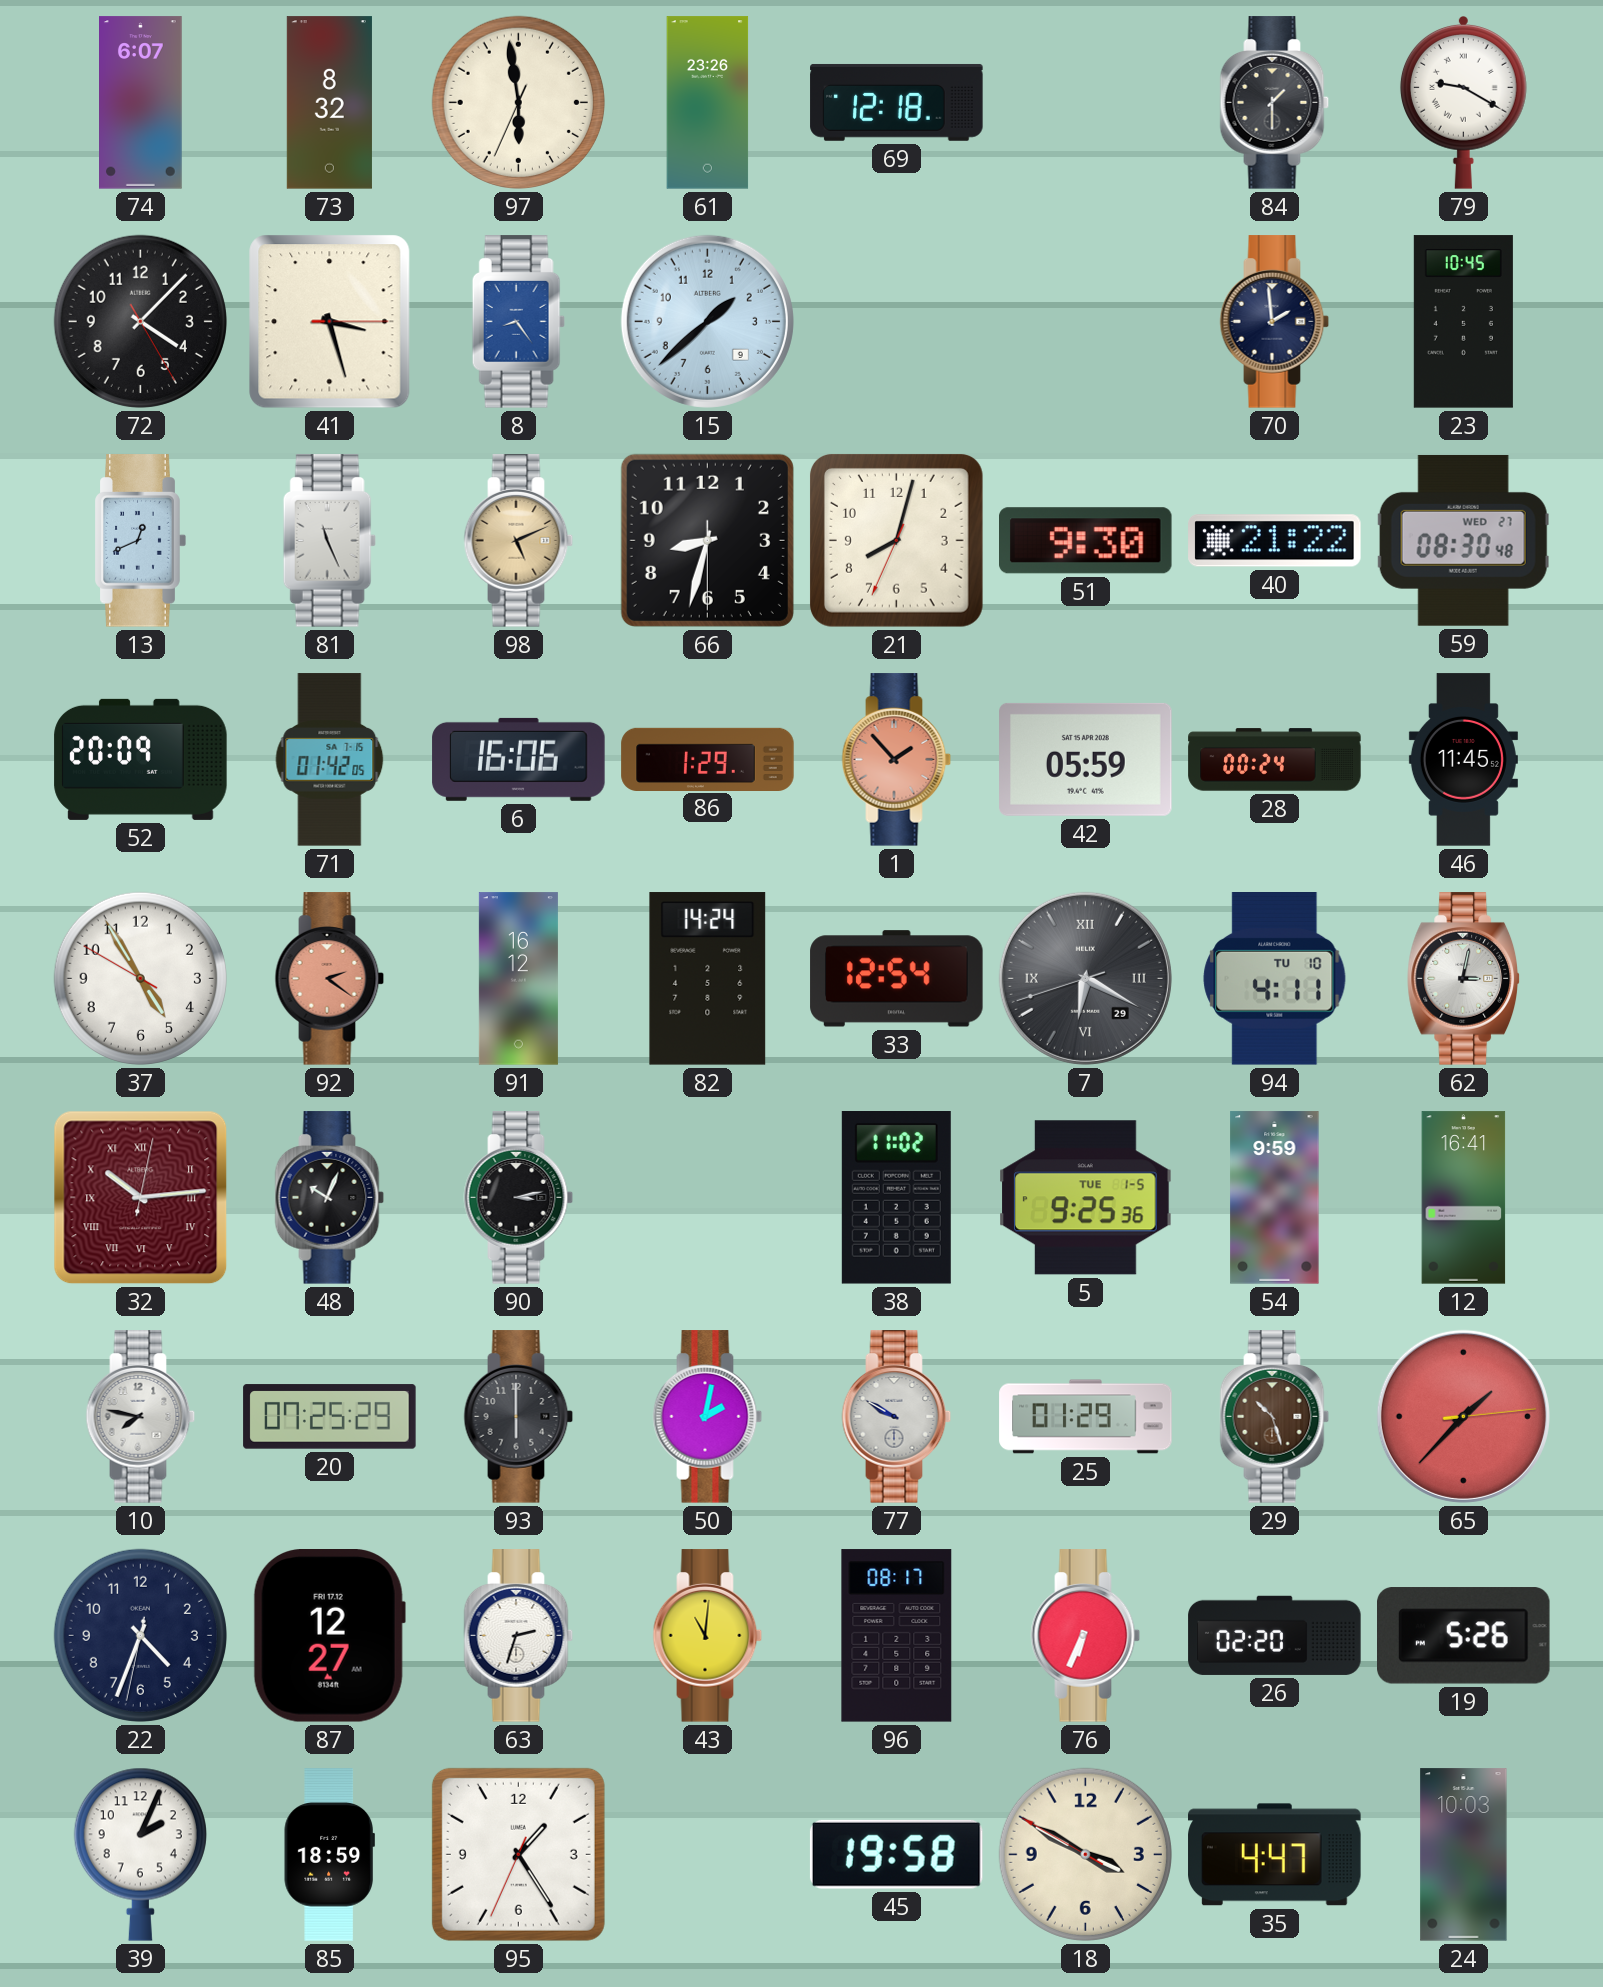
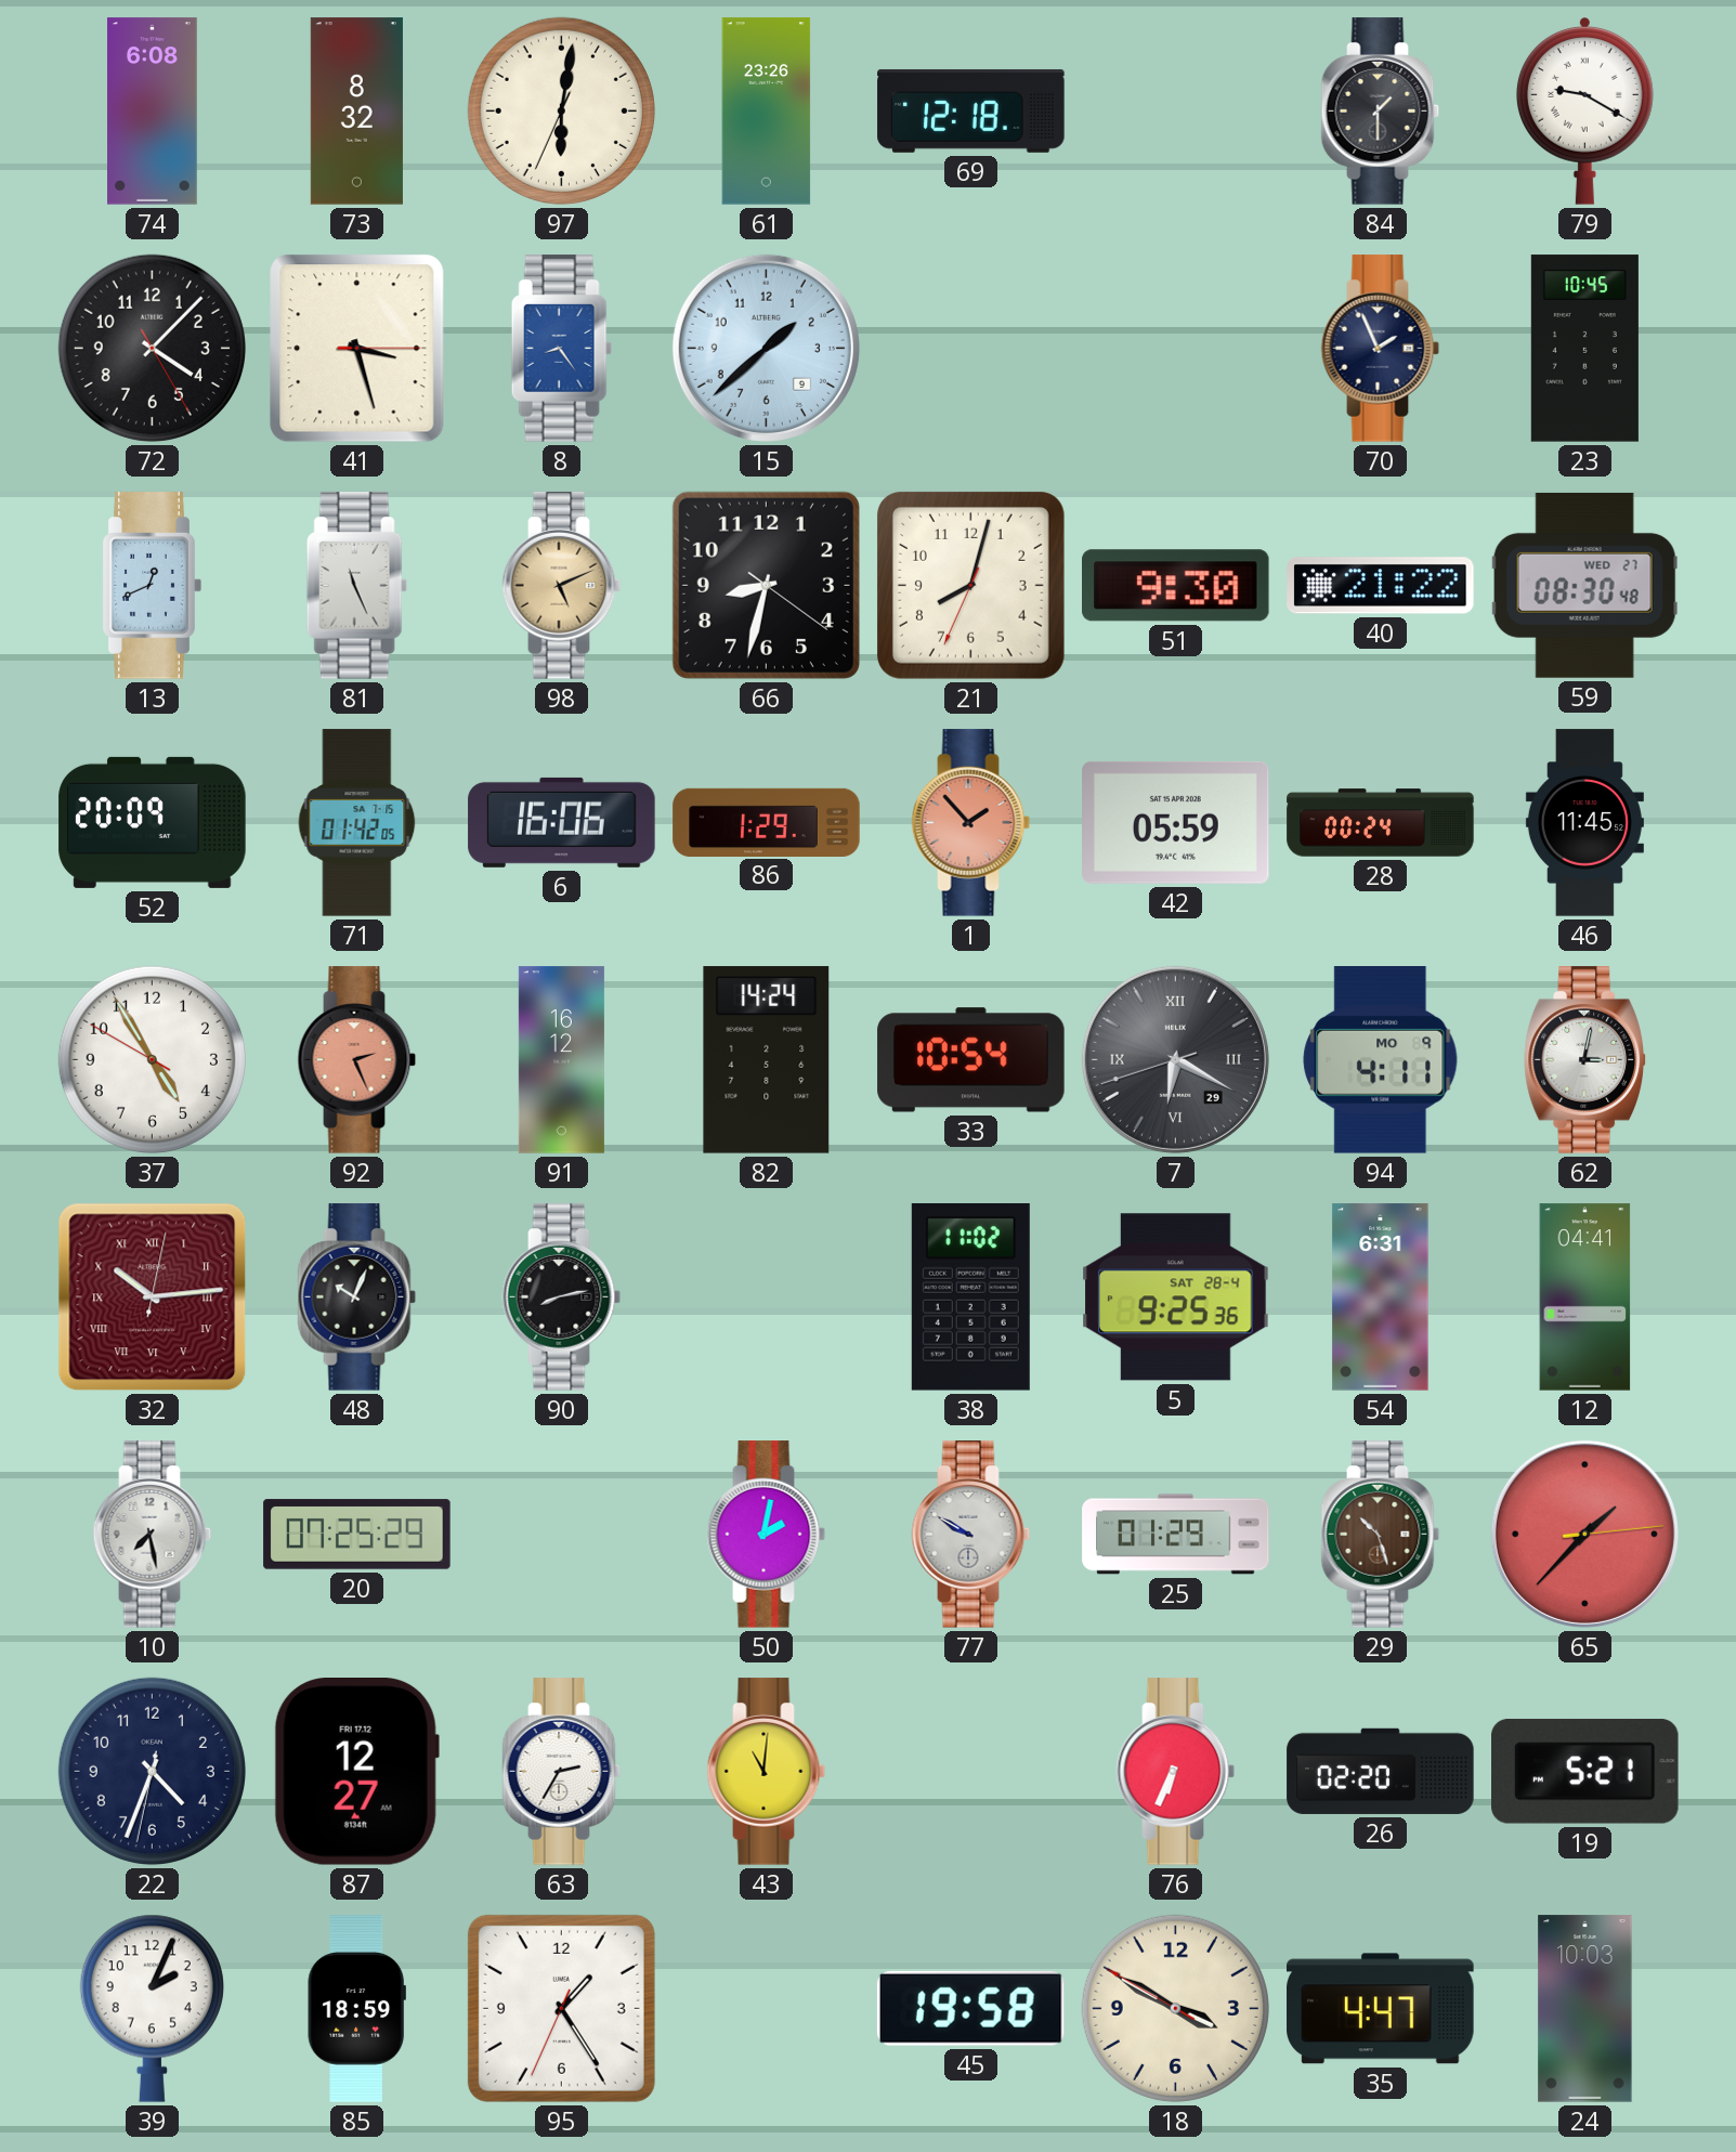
74: 6:07 -> 6:08
97: 5:58 -> 6:01
70: 1:59 -> 1:56
66: 8:32:30 -> 8:32:21
92: 2:21 -> 2:26
33: 12:54 -> 10:54
94 date: TU 10 -> MO 9
90: 3:13 -> 8:13
5 date: TUE 1-5 -> SAT 28-4
54: 9:59 -> 6:31
12: 16:41 -> 04:41
10: 7:47 -> 7:28
93: 6:00 -> none
63: 2:33 -> 2:35
96: 08:17 -> none
19: 5:26 -> 5:21
